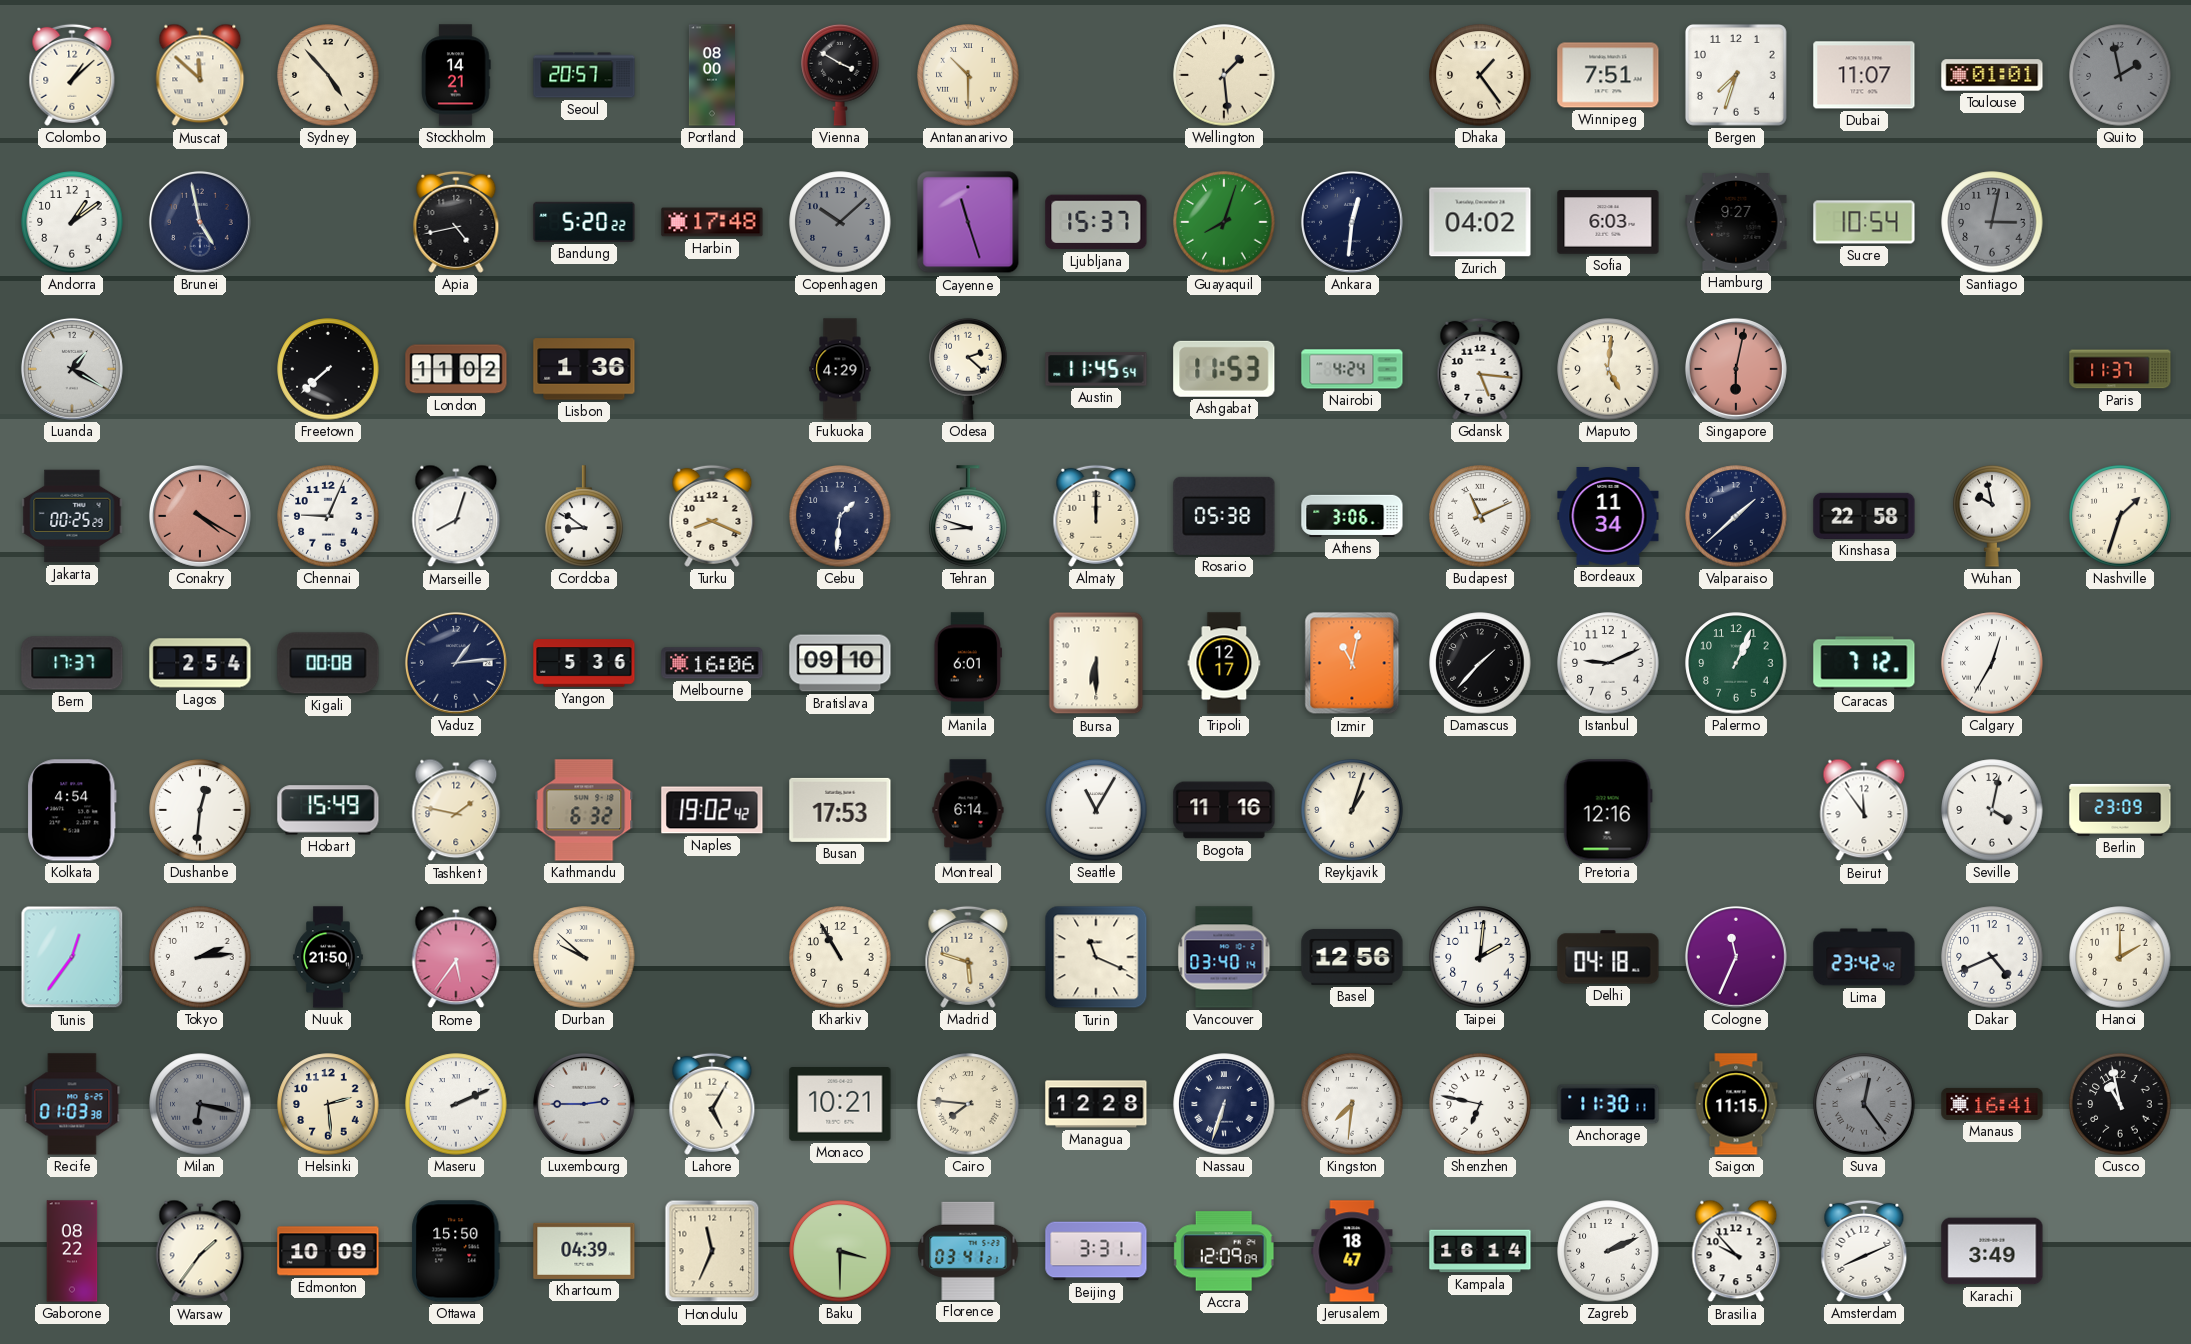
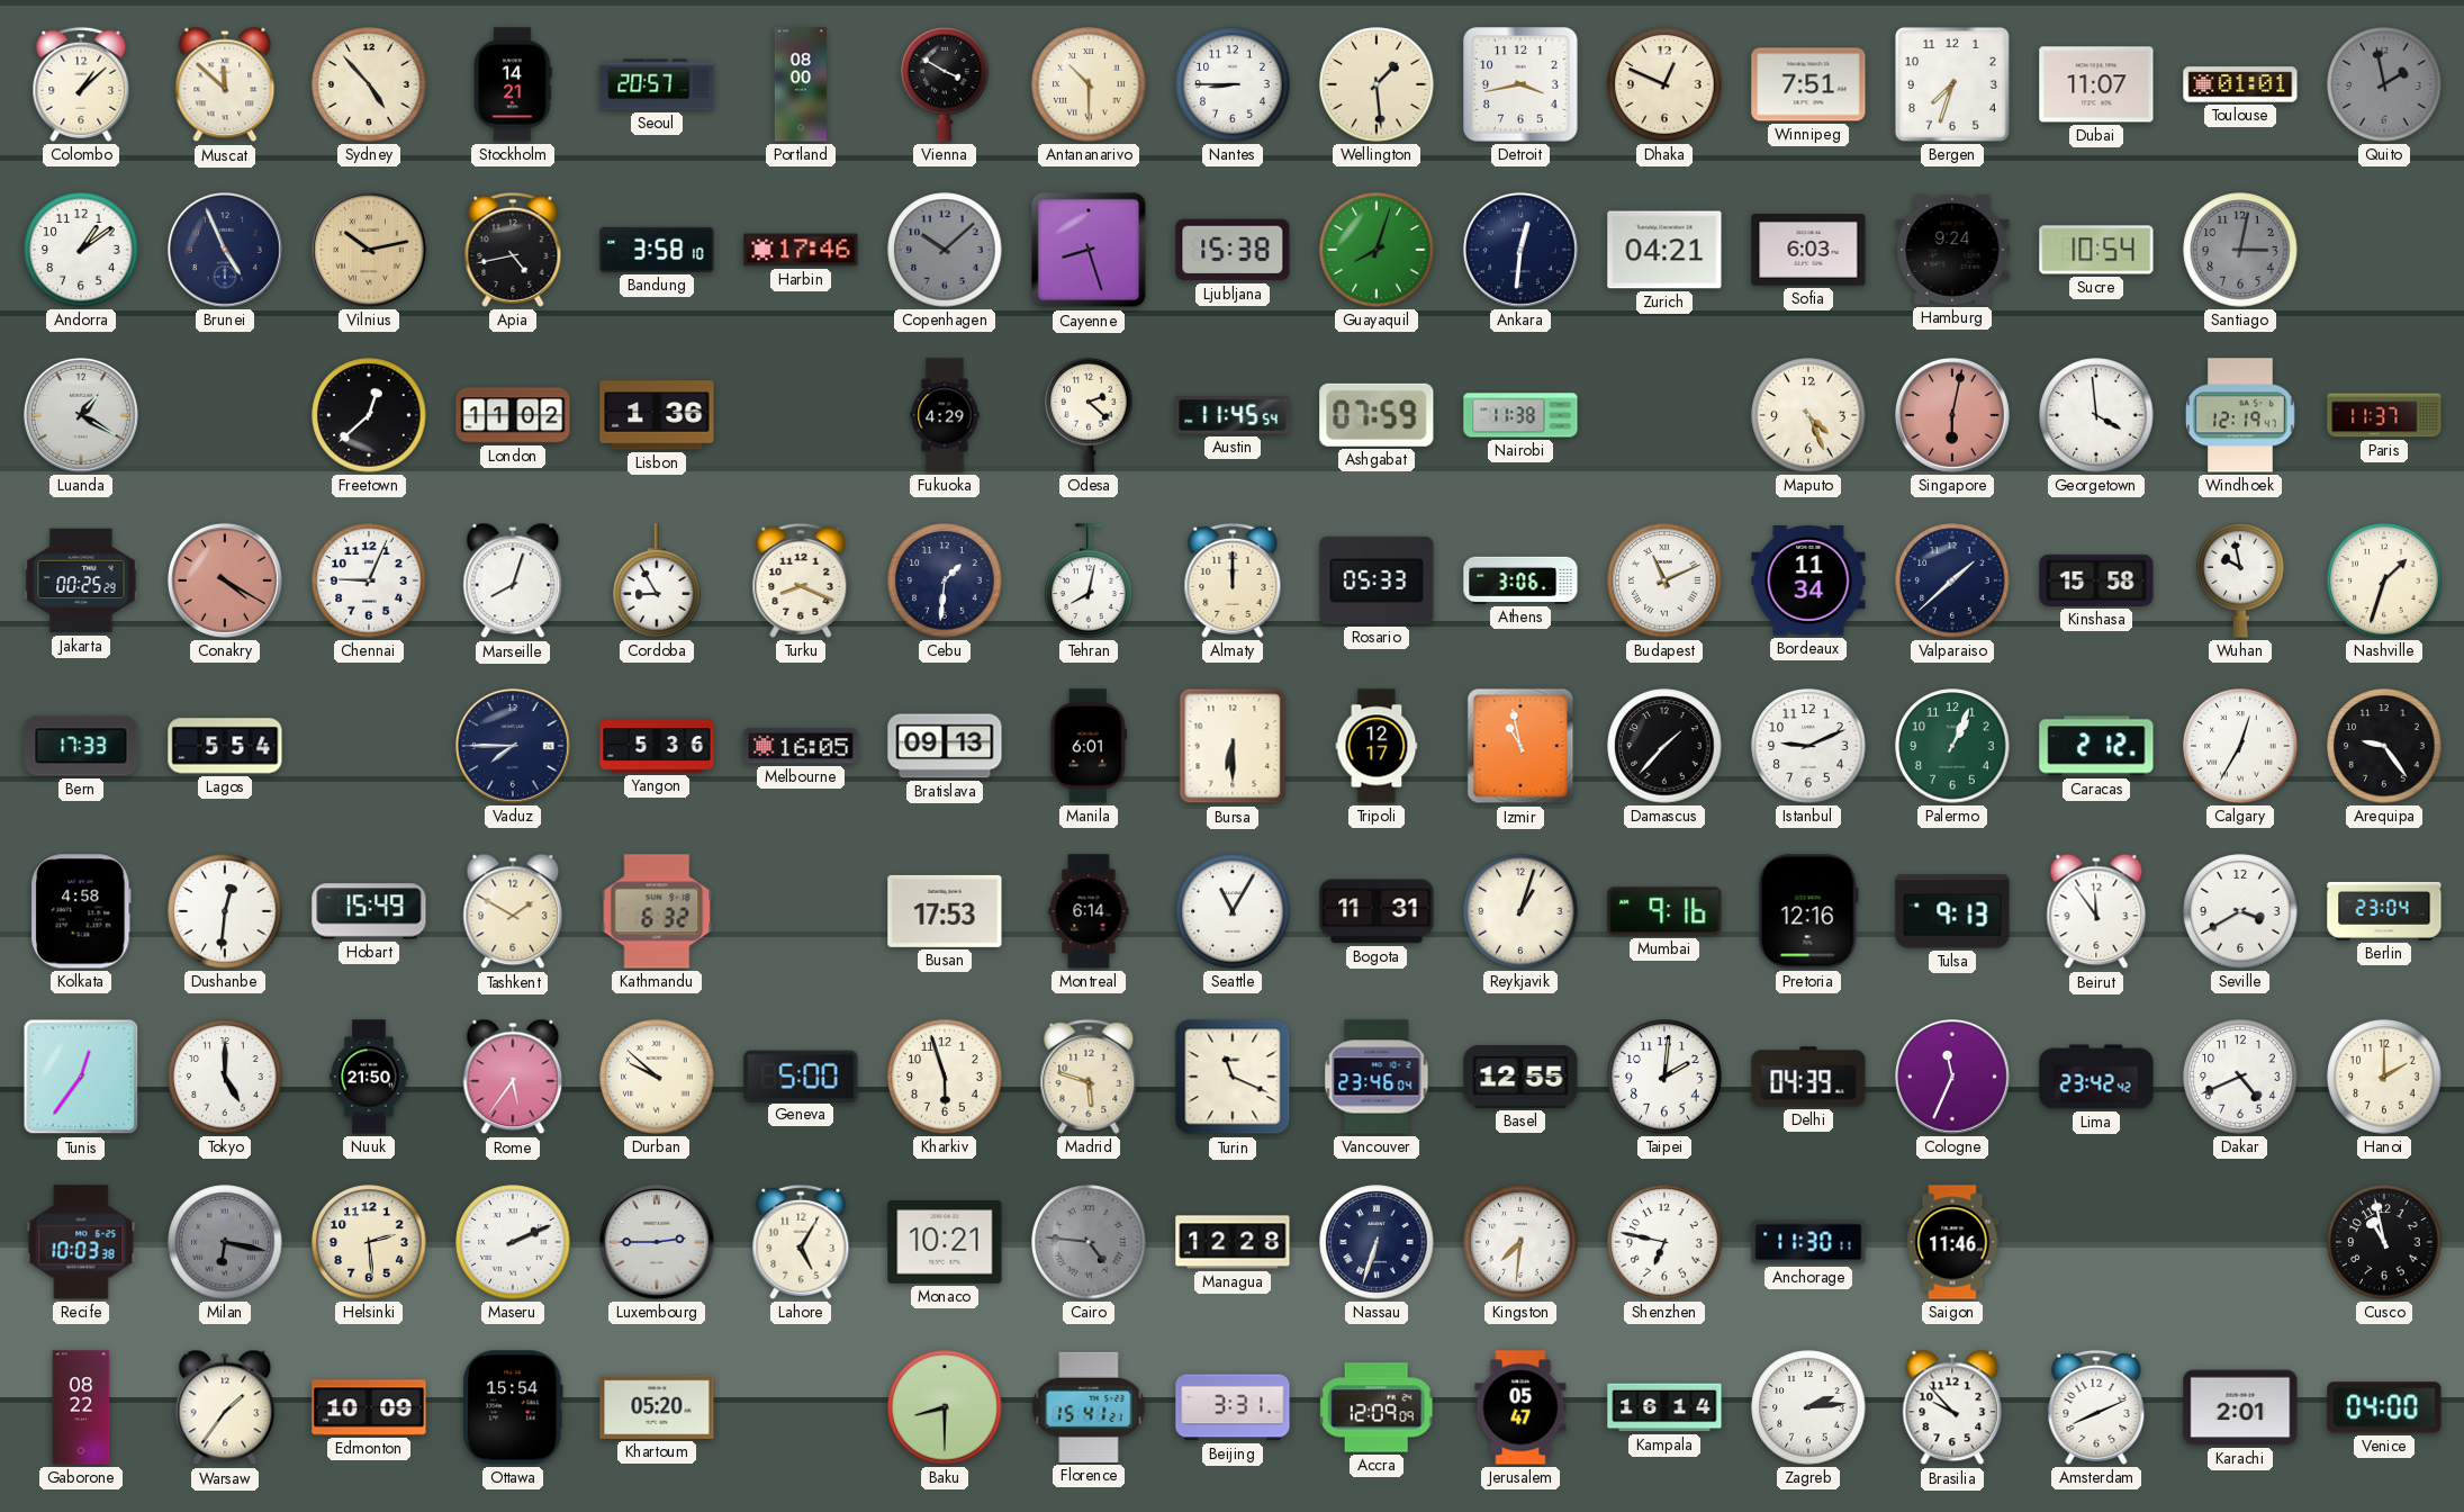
Nantes: none -> 8:45
Detroit: none -> 3:43
Dhaka: 1:24 -> 12:49
Brunei: 4:58 -> 4:56
Vilnius: none -> 10:13
Bandung: 5:20 -> 3:58
Harbin: 17:48 -> 17:46
Cayenne: 11:27 -> 8:27
Ljubljana: 15:37 -> 15:38
Zurich: 04:02 -> 04:21
Hamburg: 9:27 -> 9:24
Freetown: 7:38 -> 12:38
Ashgabat: 11:53 -> 07:59
Nairobi: 4:24 -> 11:38
Gdansk: 5:16 -> none
Maputo: 5:01 -> 4:26
Georgetown: none -> 3:59
Windhoek: none -> 12:19
Cordoba: 8:51 -> 8:55
Tehran: 8:48 -> 8:02
Rosario: 05:38 -> 05:33
Kinshasa: 22:58 -> 15:58
Bern: 17:37 -> 17:33
Lagos: 2:54 -> 5:54
Kigali: 00:08 -> none
Vaduz: 1:14 -> 7:45
Melbourne: 16:06 -> 16:05
Bratislava: 09:10 -> 09:13
Izmir: 11:02 -> 10:58
Caracas: 7:12 -> 2:12
Arequipa: none -> 9:24
Kolkata: 4:54 -> 4:58
Tashkent: 1:47 -> 1:50
Naples: 19:02 -> none
Bogota: 11:16 -> 11:31
Mumbai: none -> 9:16
Tulsa: none -> 9:13
Seville: 4:02 -> 3:40
Berlin: 23:09 -> 23:04
Tokyo: 2:14 -> 5:00
Geneva: none -> 5:00
Kharkiv: 10:55 -> 5:57
Vancouver: 03:40 -> 23:46
Basel: 12:56 -> 12:55
Delhi: 04:18 -> 04:39
Recife: 01:03 -> 10:03
Cairo: 7:46 -> 4:46
Cairo dial: cream -> grey
Saigon: 11:15 -> 11:46
Suva: 12:24 -> none
Manaus: 16:41 -> none
Ottawa: 15:50 -> 15:54
Khartoum: 04:39 -> 05:20
Honolulu: 11:34 -> none
Baku: 3:30 -> 8:30
Florence: 03:41 -> 15:41
Jerusalem: 18:47 -> 05:47
Zagreb: 2:11 -> 2:14
Karachi: 3:49 -> 2:01
Venice: none -> 04:00
